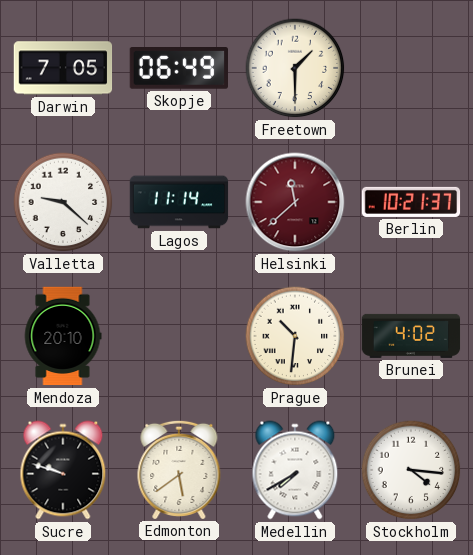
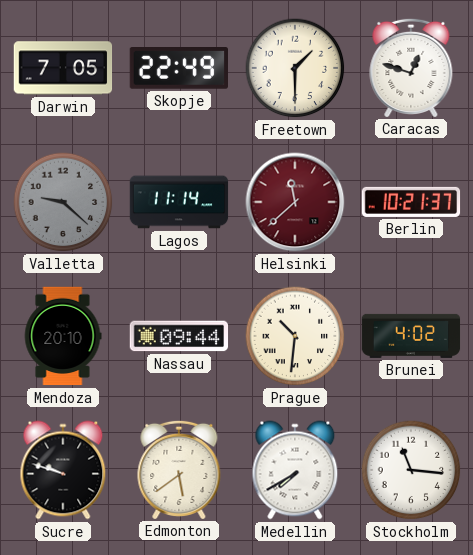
Skopje: 06:49 -> 22:49
Caracas: none -> 12:48
Valletta dial: white -> grey
Nassau: none -> 09:44
Stockholm: 4:16 -> 11:16
